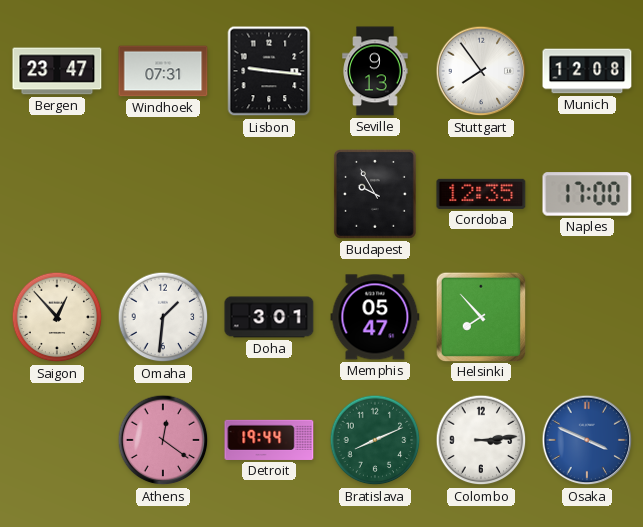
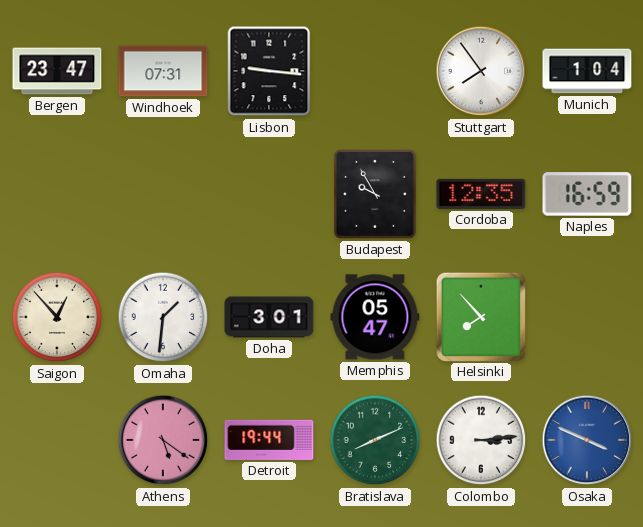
Seville: 9:13 -> none
Munich: 12:08 -> 1:04
Naples: 17:00 -> 16:59
Athens: 12:21 -> 5:21
